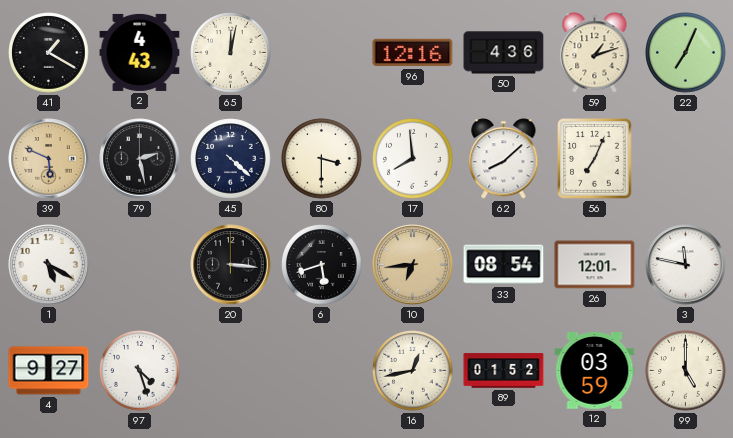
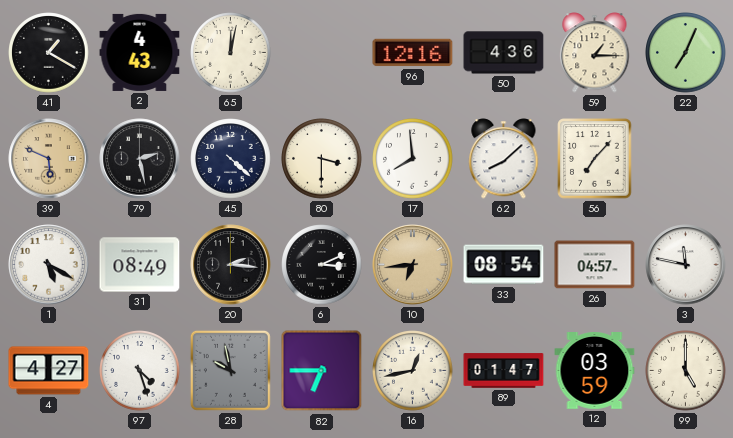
59: 1:12 -> 1:15
56: 7:04 -> 7:07
31: none -> 08:49
20: 3:16 -> 2:16
6: 5:42 -> 3:11
26: 12:01 -> 04:57
4: 9:27 -> 4:27
28: none -> 9:58
82: none -> 6:45
89: 01:52 -> 01:47
